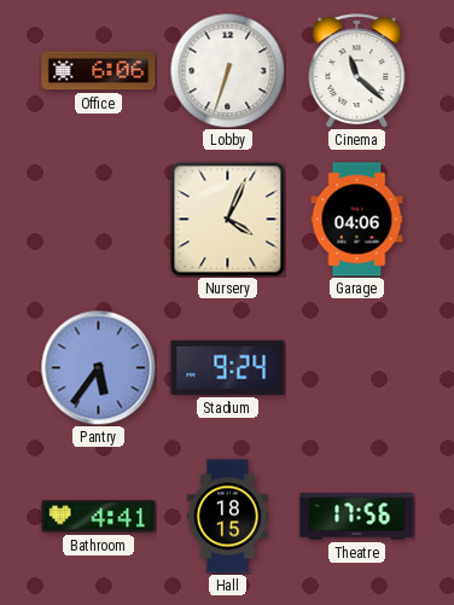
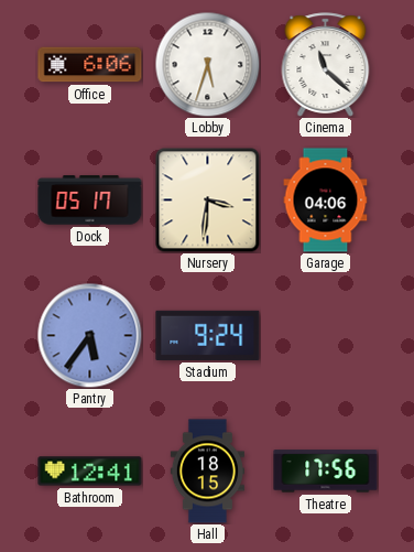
Lobby: 6:33 -> 5:33
Dock: none -> 05:17
Nursery: 4:04 -> 3:31
Bathroom: 4:41 -> 12:41
